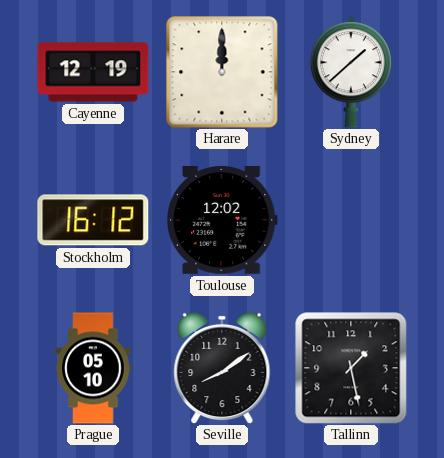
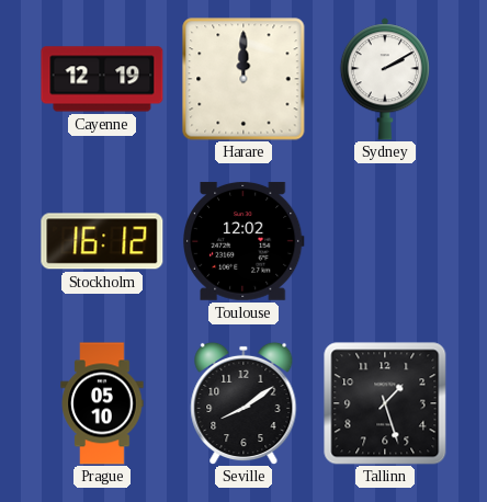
Sydney: 1:38 -> 2:10
Tallinn: 1:28 -> 1:27
